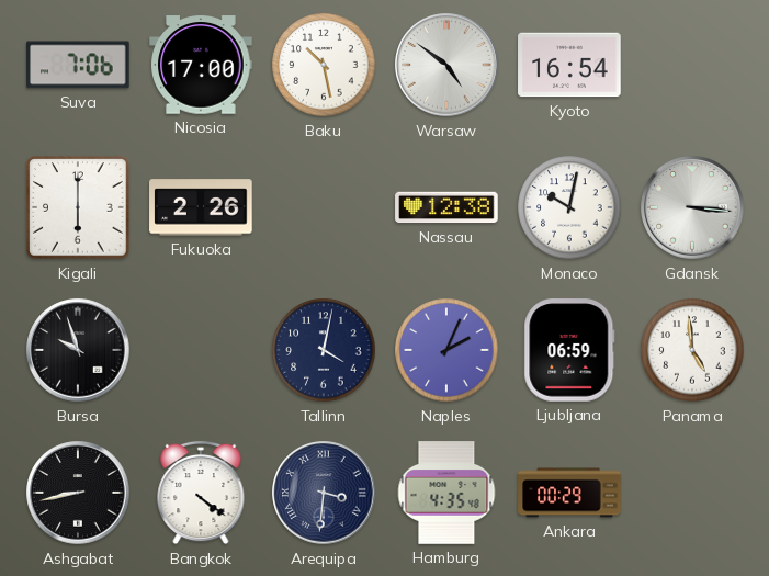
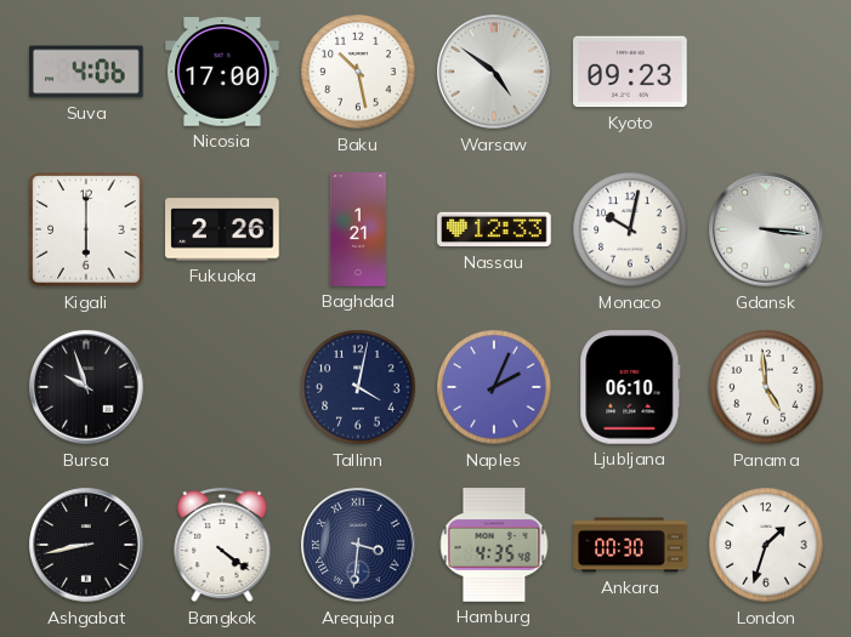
Suva: 7:06 -> 4:06
Kyoto: 16:54 -> 09:23
Baghdad: none -> 1:21
Nassau: 12:38 -> 12:33
Ljubljana: 06:59 -> 06:10
Ankara: 00:29 -> 00:30
London: none -> 1:33
